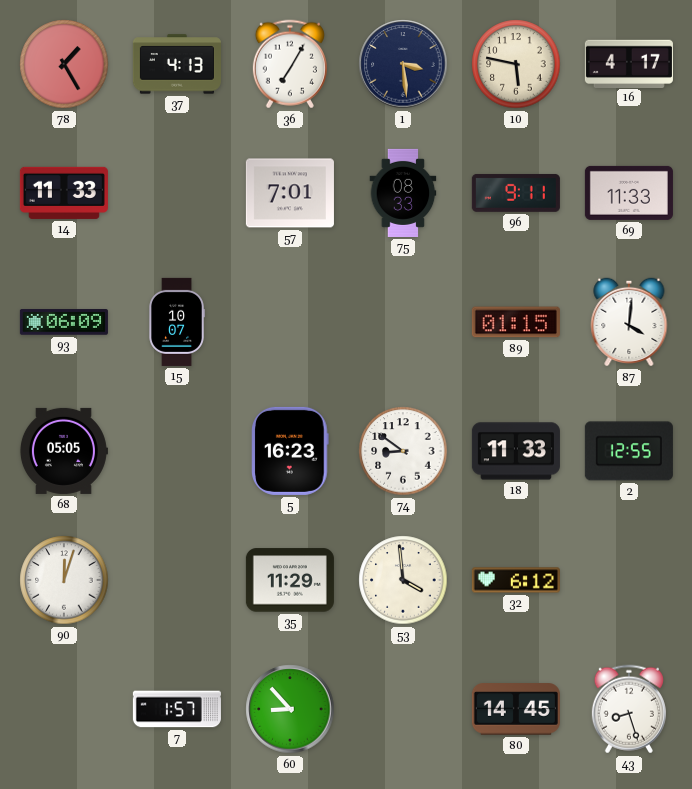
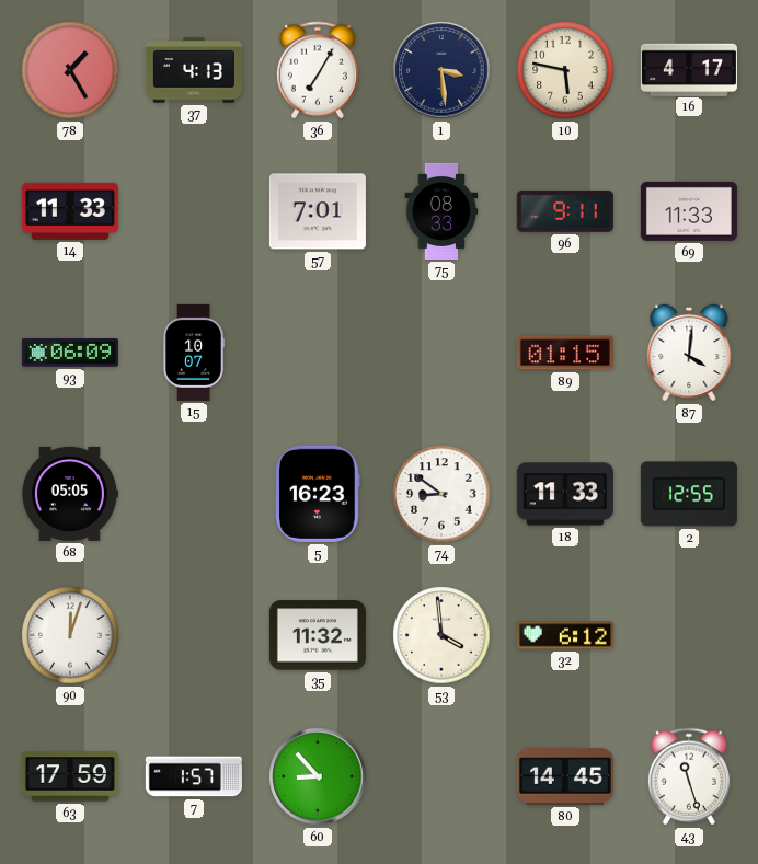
35: 11:29 -> 11:32
63: none -> 17:59
43: 8:27 -> 11:27
